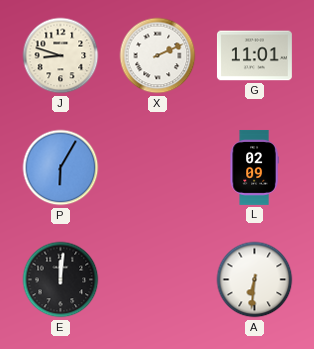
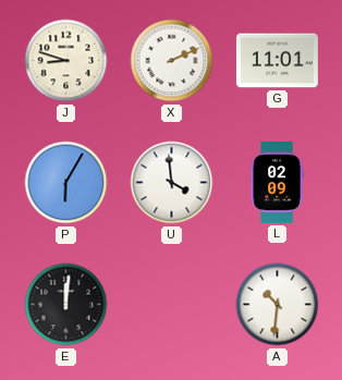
U: none -> 3:59
A: 6:31 -> 10:31
